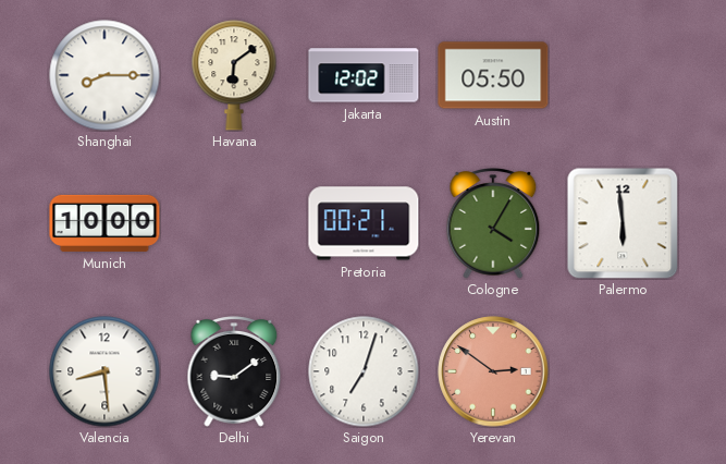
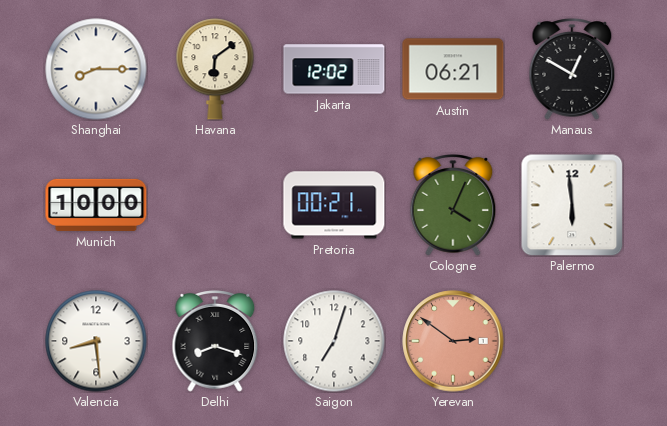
Austin: 05:50 -> 06:21
Manaus: none -> 12:50
Cologne: 4:05 -> 4:04
Delhi: 9:09 -> 8:18
